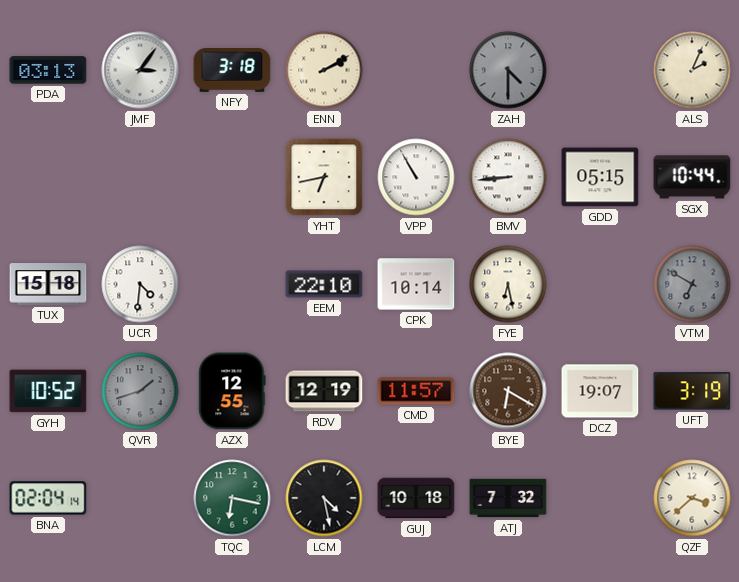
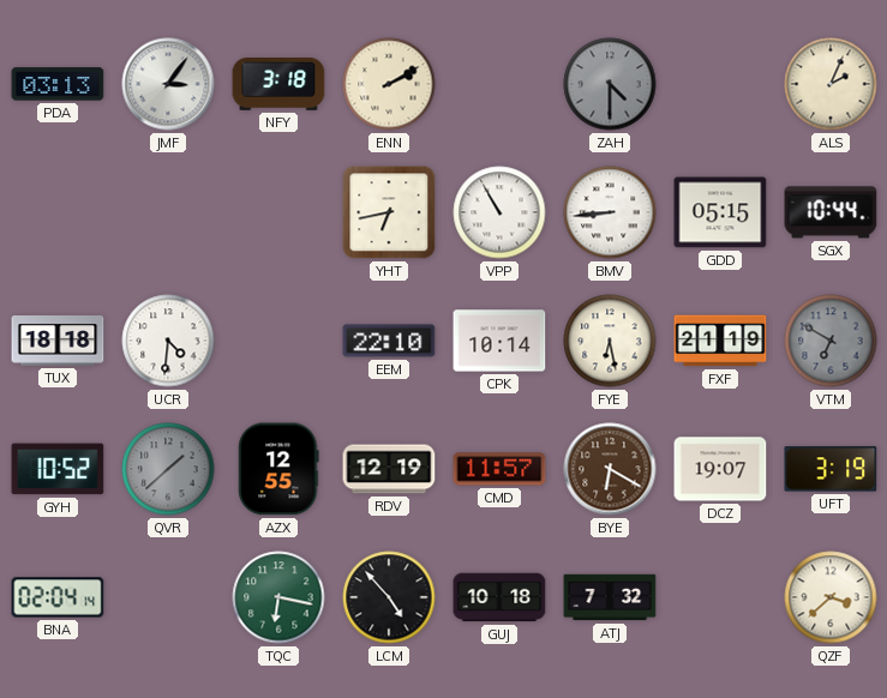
TUX: 15:18 -> 18:18
FXF: none -> 21:19
QVR: 1:42 -> 1:38
LCM: 4:28 -> 4:53
